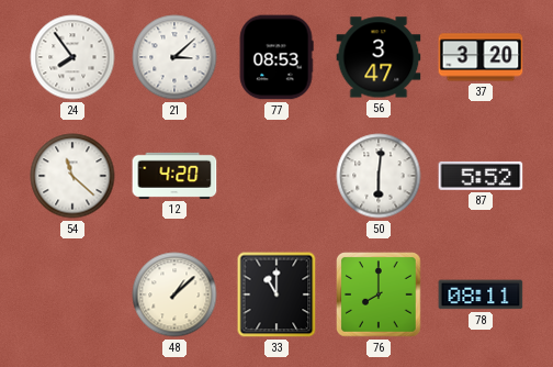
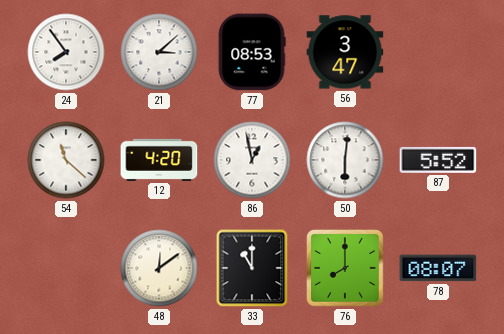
37: 3:20 -> none
86: none -> 12:58
48: 1:08 -> 12:09
78: 08:11 -> 08:07
